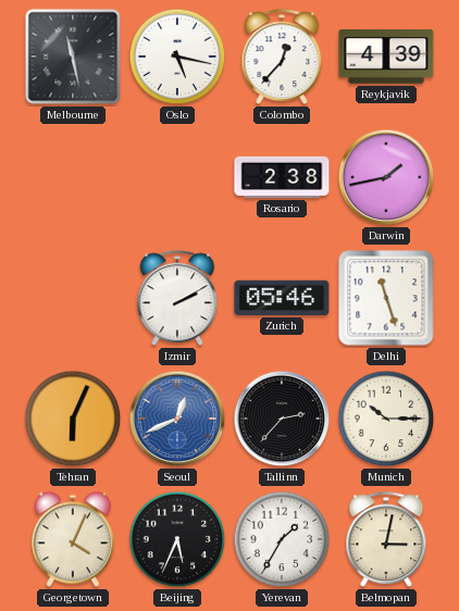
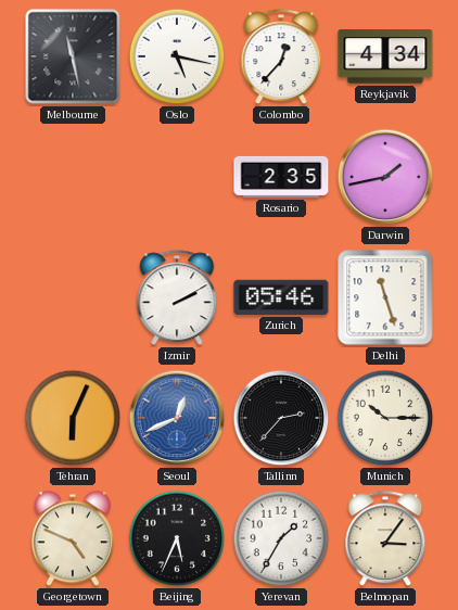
Reykjavik: 4:39 -> 4:34
Rosario: 2:38 -> 2:35
Georgetown: 4:04 -> 4:49
Belmopan: 3:02 -> 3:06
